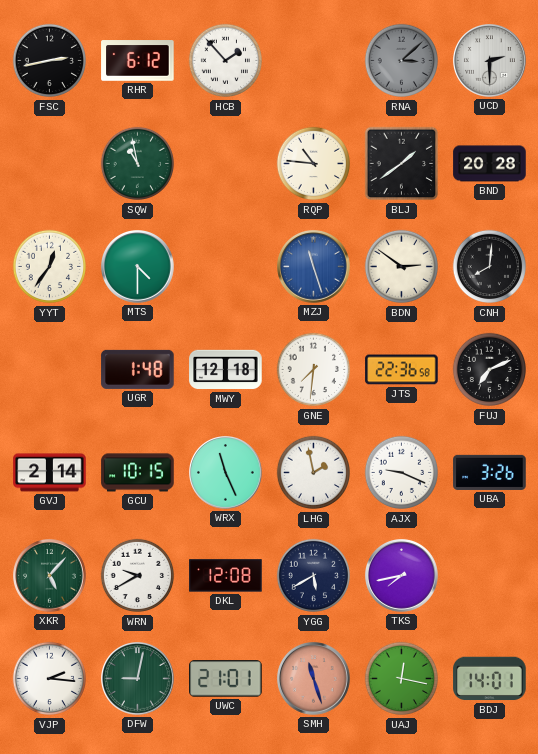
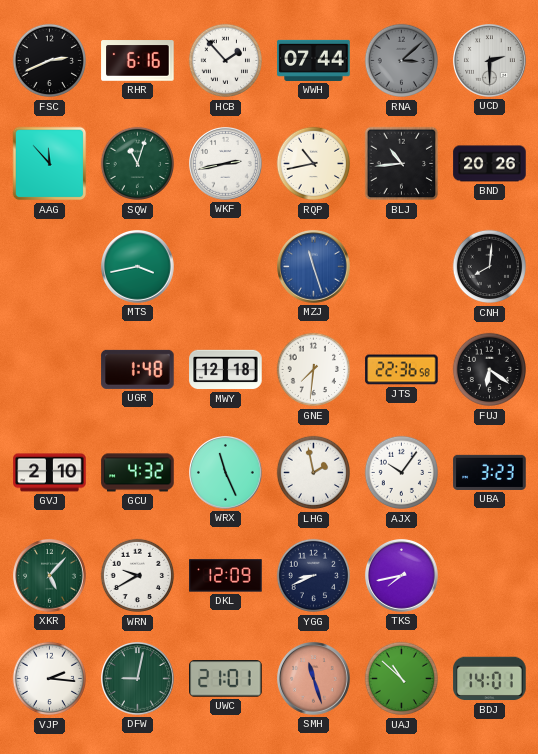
FSC: 2:43 -> 2:41
RHR: 6:12 -> 6:16
WWH: none -> 07:44
AAG: none -> 11:53
SQW: 10:58 -> 11:03
WKF: none -> 2:43
RQP: 10:46 -> 10:43
BLJ: 1:39 -> 10:44
BND: 20:28 -> 20:26
YYT: 12:36 -> none
MTS: 4:30 -> 3:43
BDN: 2:51 -> none
FUJ: 7:11 -> 6:21
GVJ: 2:14 -> 2:10
GCU: 10:15 -> 4:32
AJX: 9:19 -> 10:06
UBA: 3:26 -> 3:23
DKL: 12:08 -> 12:09
YGG: 5:40 -> 8:41
UAJ: 12:17 -> 10:52
